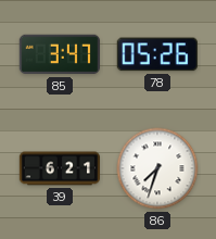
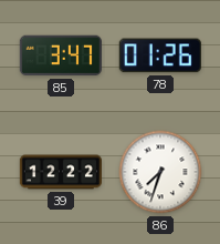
78: 05:26 -> 01:26
39: 6:21 -> 12:22
